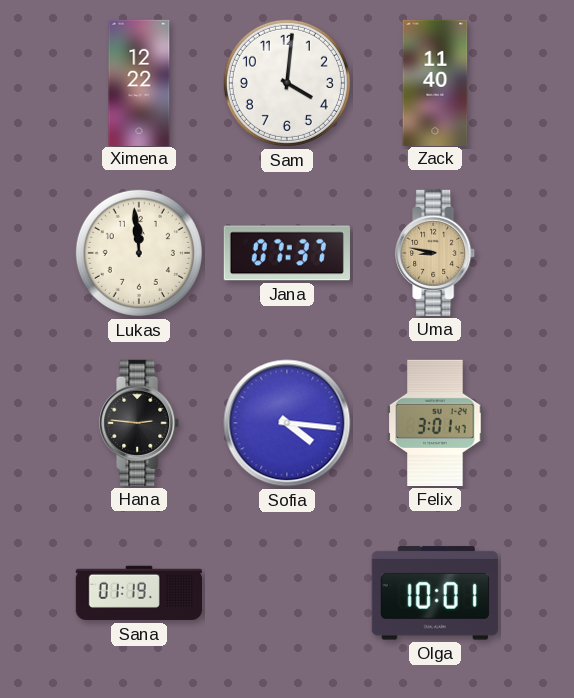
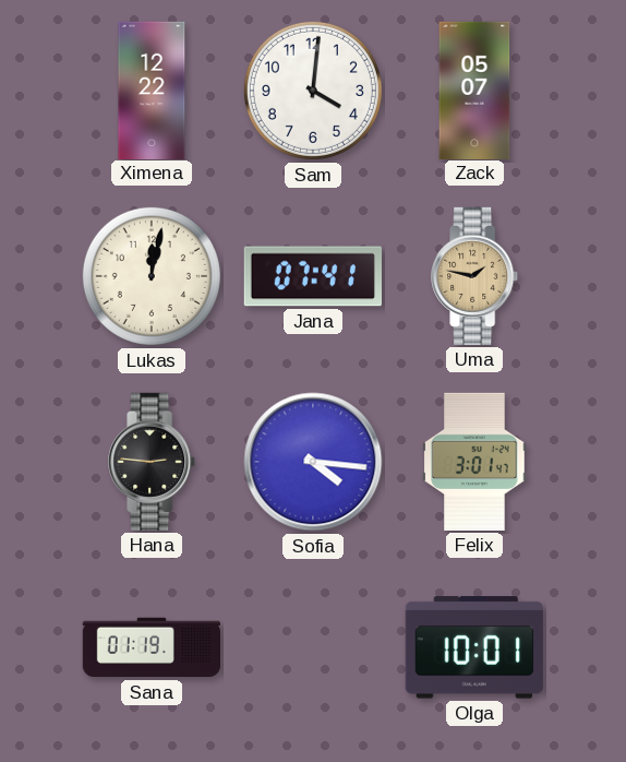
Zack: 11:40 -> 05:07
Lukas: 11:59 -> 12:02
Jana: 07:37 -> 07:41
Uma: 8:47 -> 1:47
